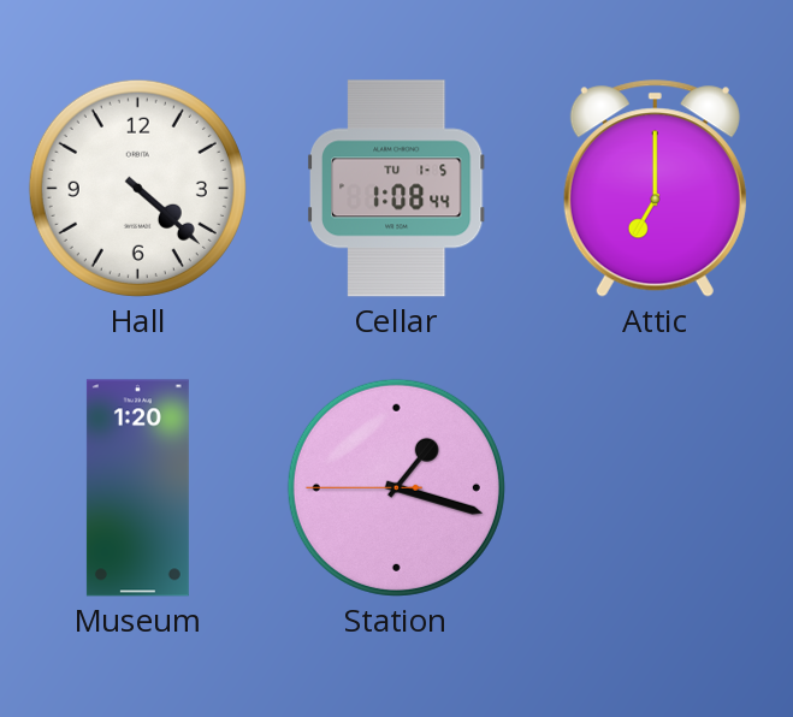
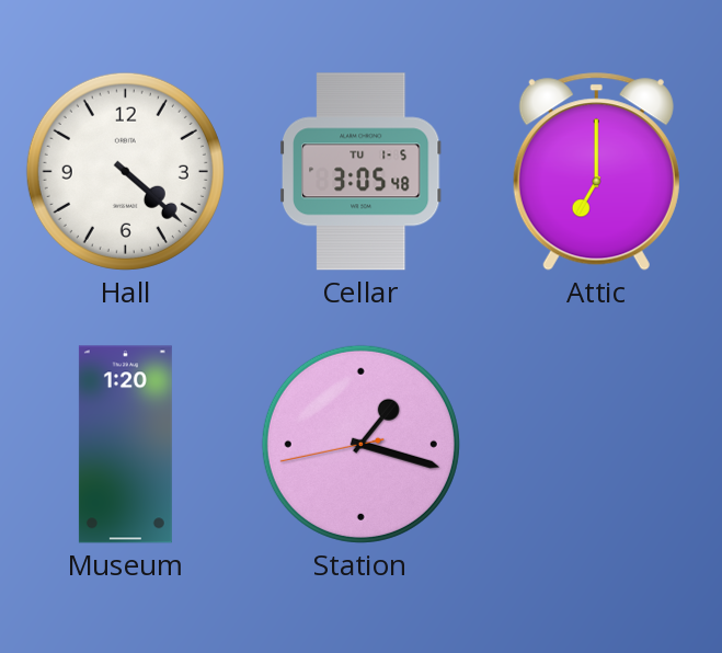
Cellar: 1:08 -> 3:05
Station: 1:17:45 -> 1:17:43
